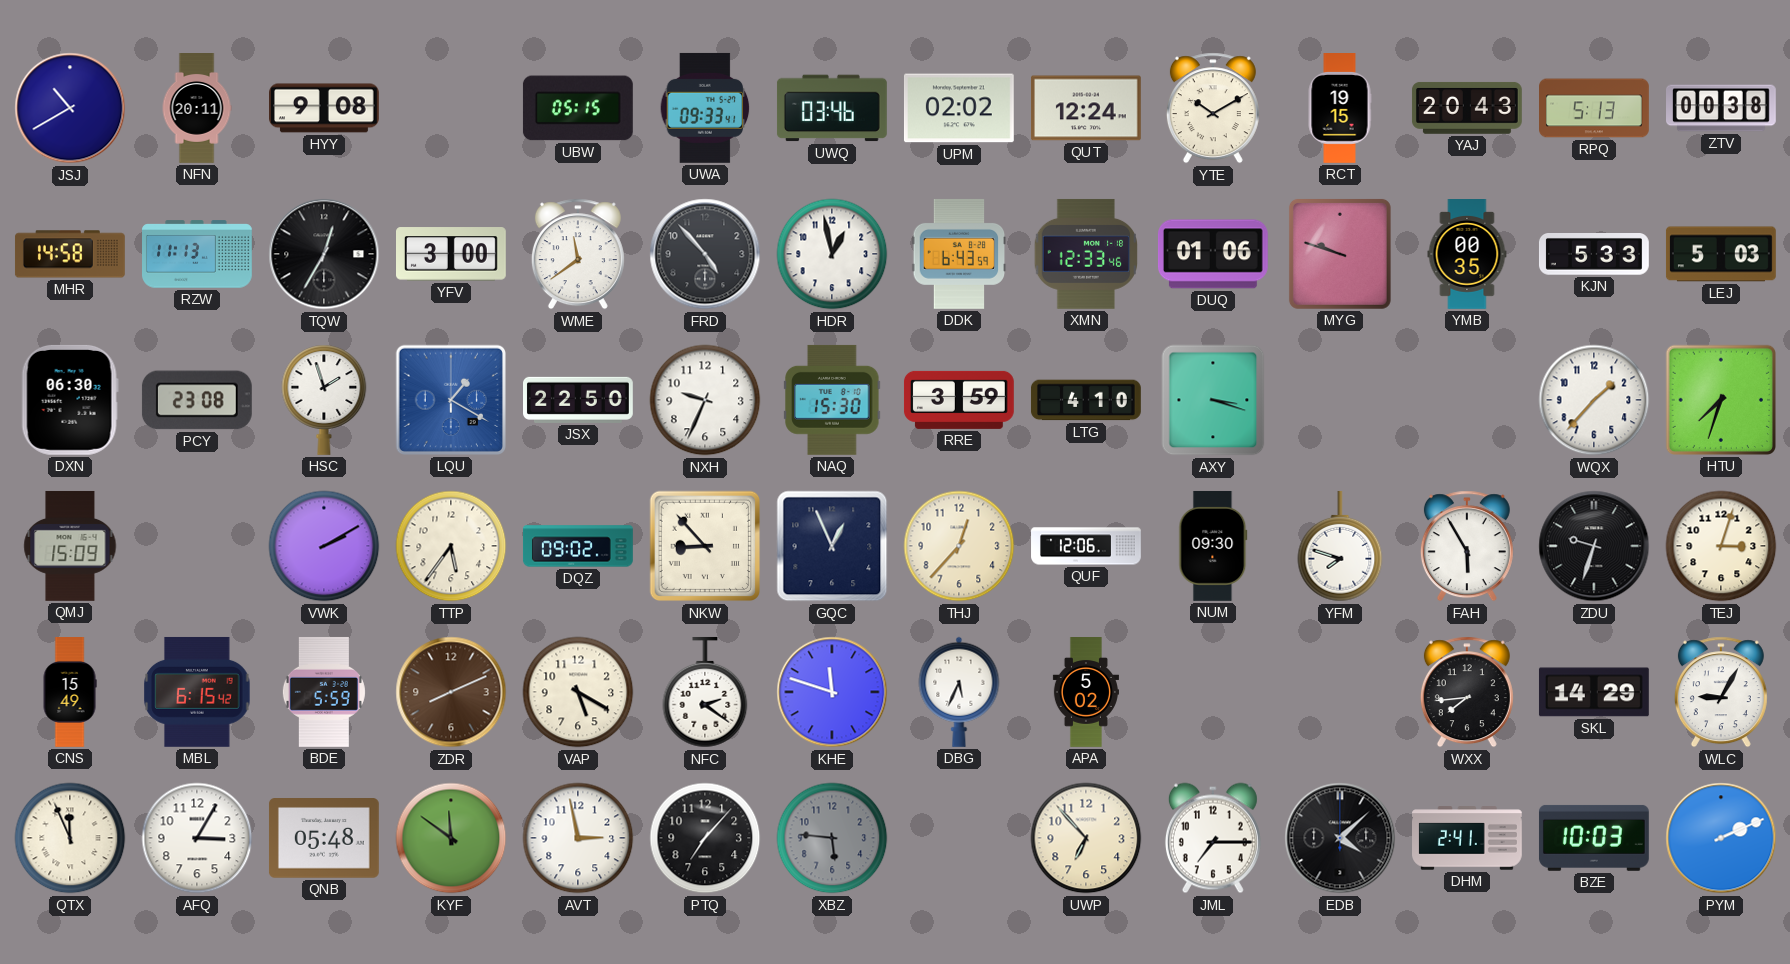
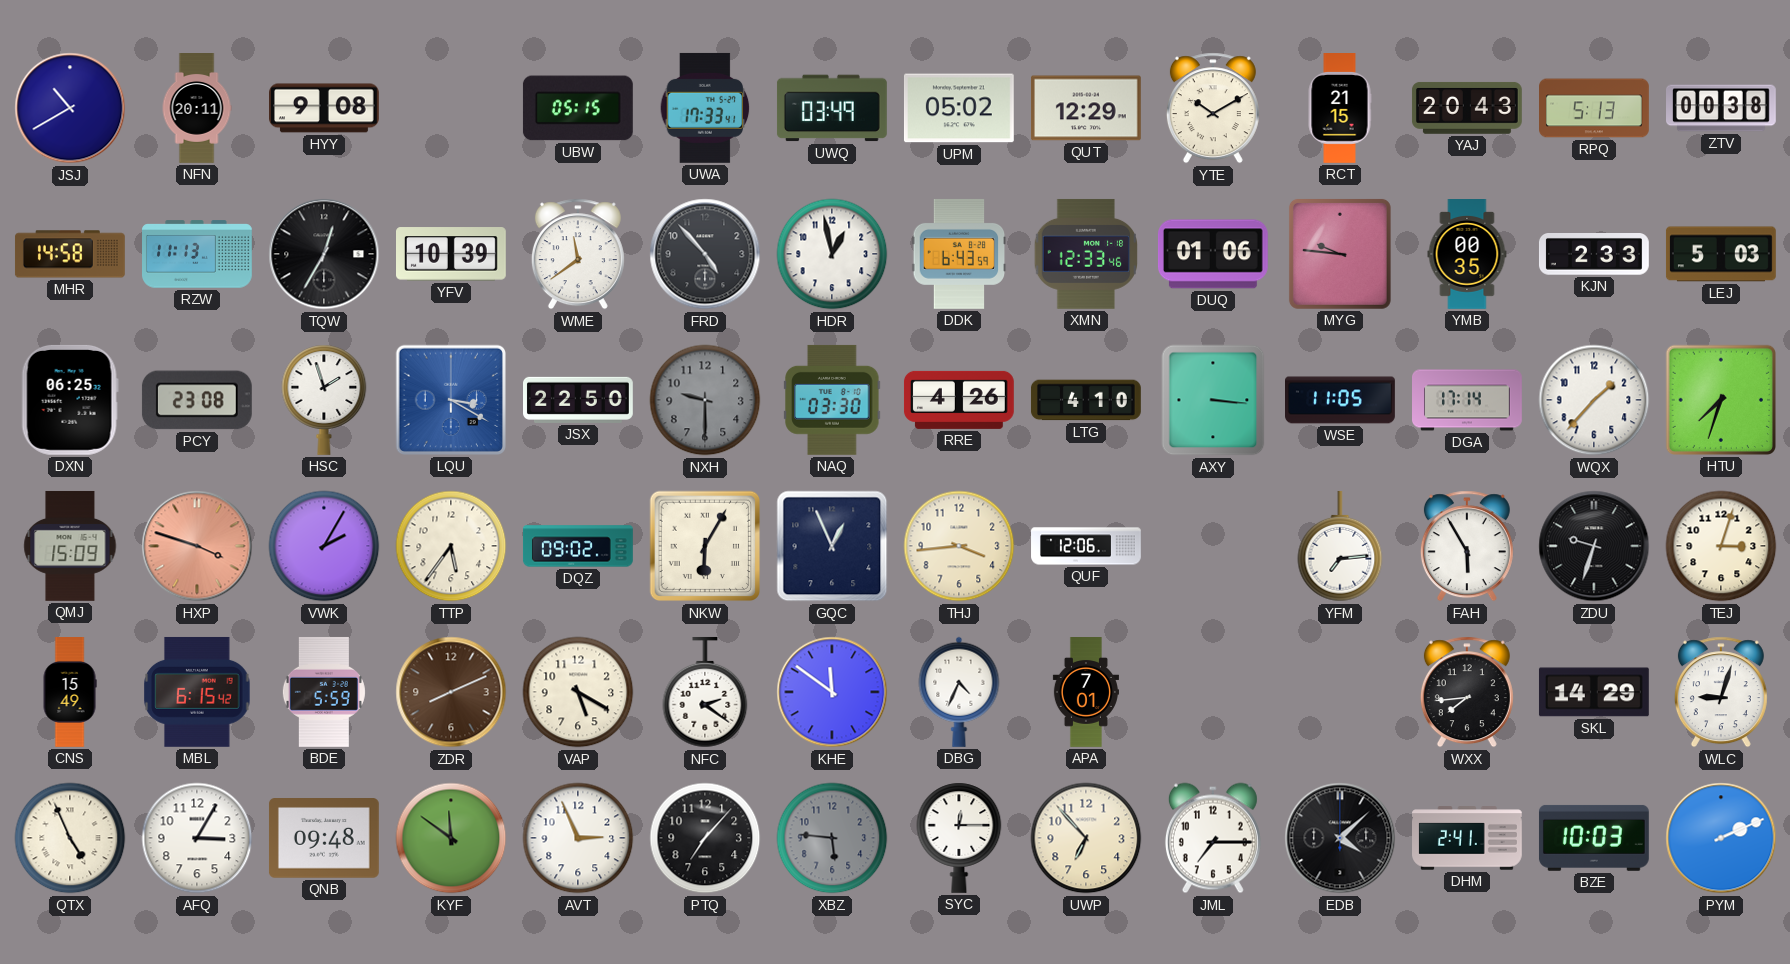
UWA: 09:33 -> 17:33
UWQ: 03:46 -> 03:49
UPM: 02:02 -> 05:02
QUT: 12:24 -> 12:29
RCT: 19:15 -> 21:15
YFV: 3:00 -> 10:39
MYG: 9:48 -> 9:46
KJN: 5:33 -> 2:33
DXN: 06:30 -> 06:25
LQU: 1:20 -> 3:20
NXH: 9:34 -> 9:30
NXH dial: white -> grey
NAQ: 15:30 -> 03:30
RRE: 3:59 -> 4:26
AXY: 3:18 -> 3:16
WSE: none -> 11:05
DGA: none -> 17:14
HXP: none -> 3:48
VWK: 2:10 -> 2:05
NKW: 8:53 -> 6:05
THJ: 12:37 -> 3:44
NUM: 09:30 -> none
YFM: 7:48 -> 7:14
KHE: 11:48 -> 11:51
DBG: 5:34 -> 4:34
APA: 5:02 -> 7:01
WLC: 9:05 -> 9:03
QTX: 11:56 -> 4:56
QNB: 05:48 -> 09:48
AVT: 2:58 -> 2:56
SYC: none -> 12:15
